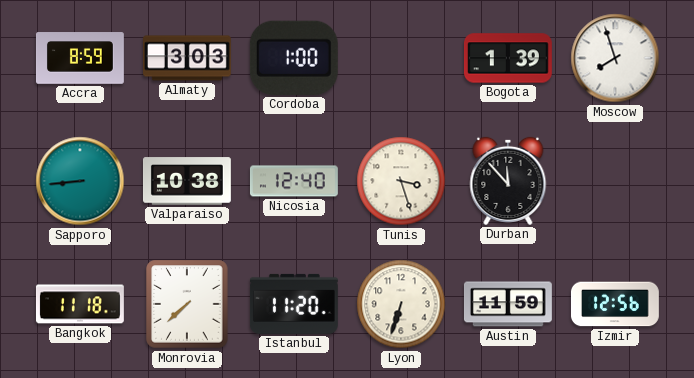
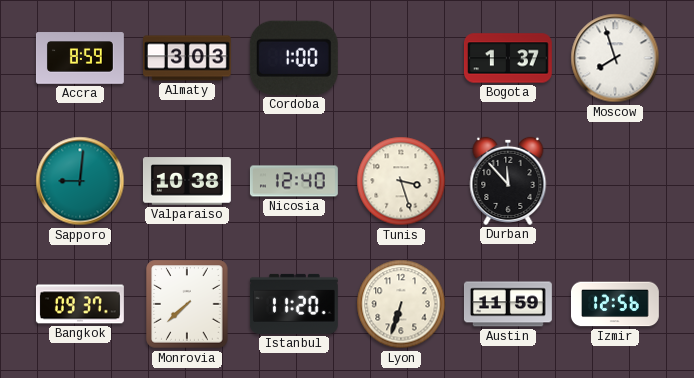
Bogota: 1:39 -> 1:37
Sapporo: 8:44 -> 9:01
Bangkok: 11:18 -> 09:37
